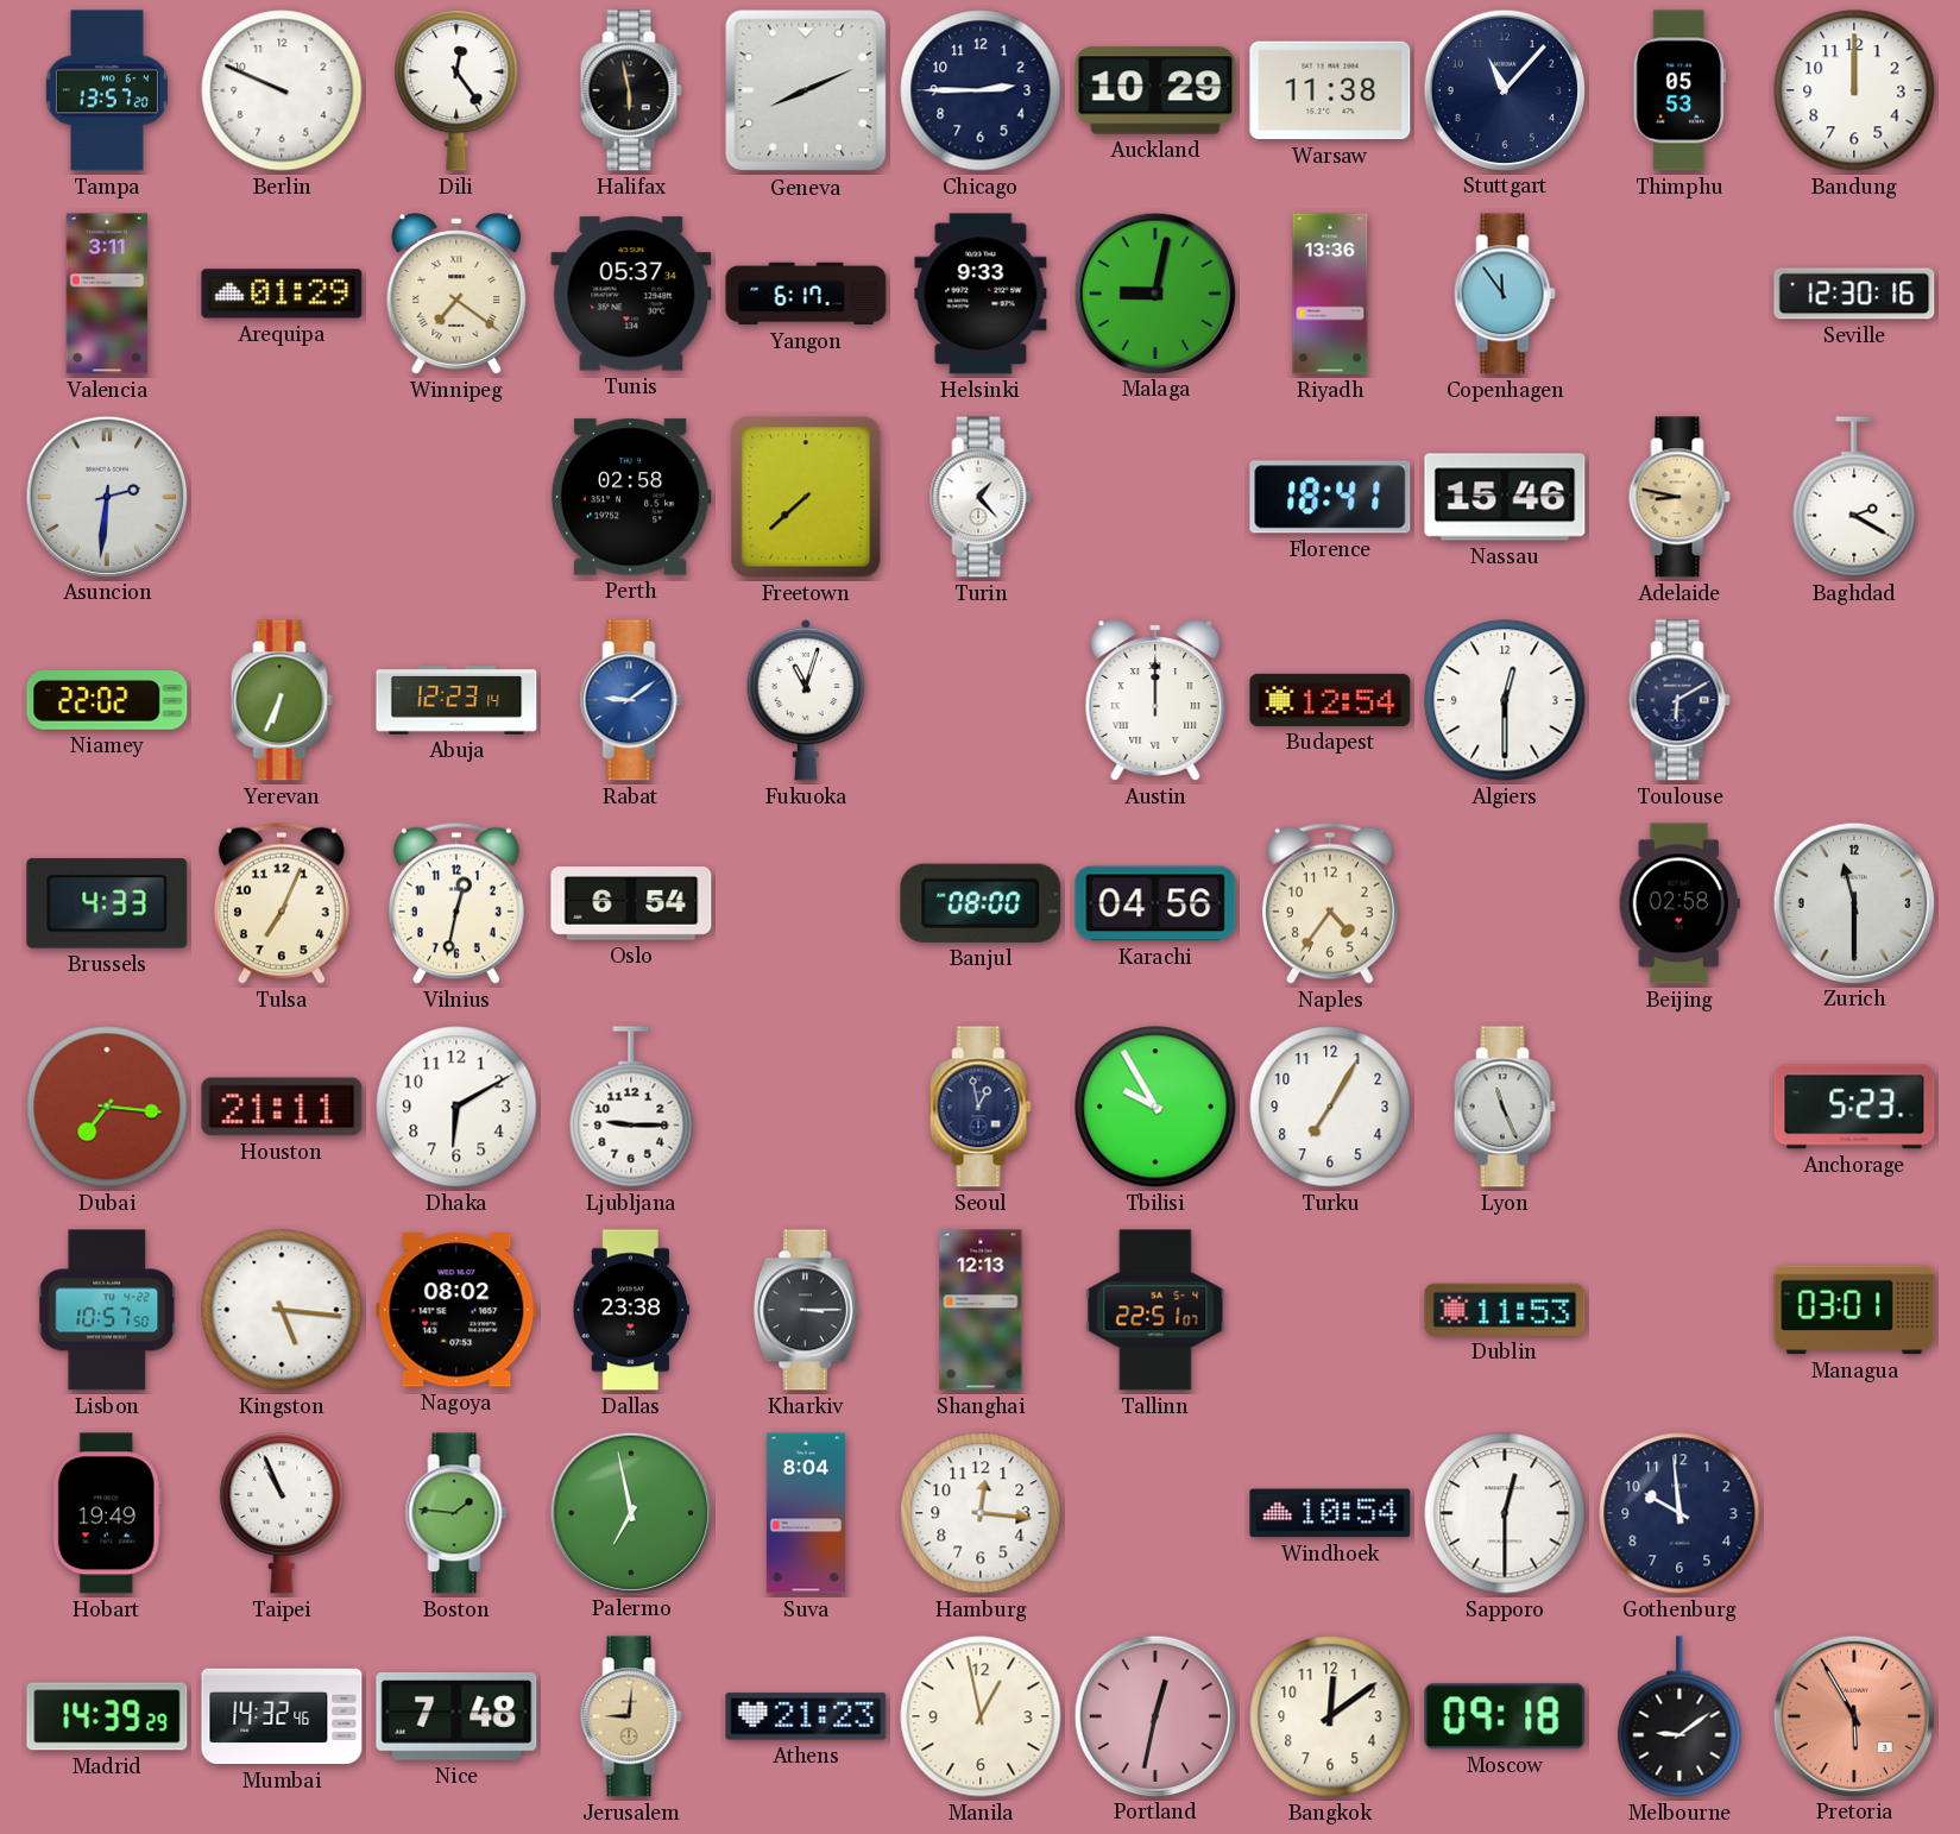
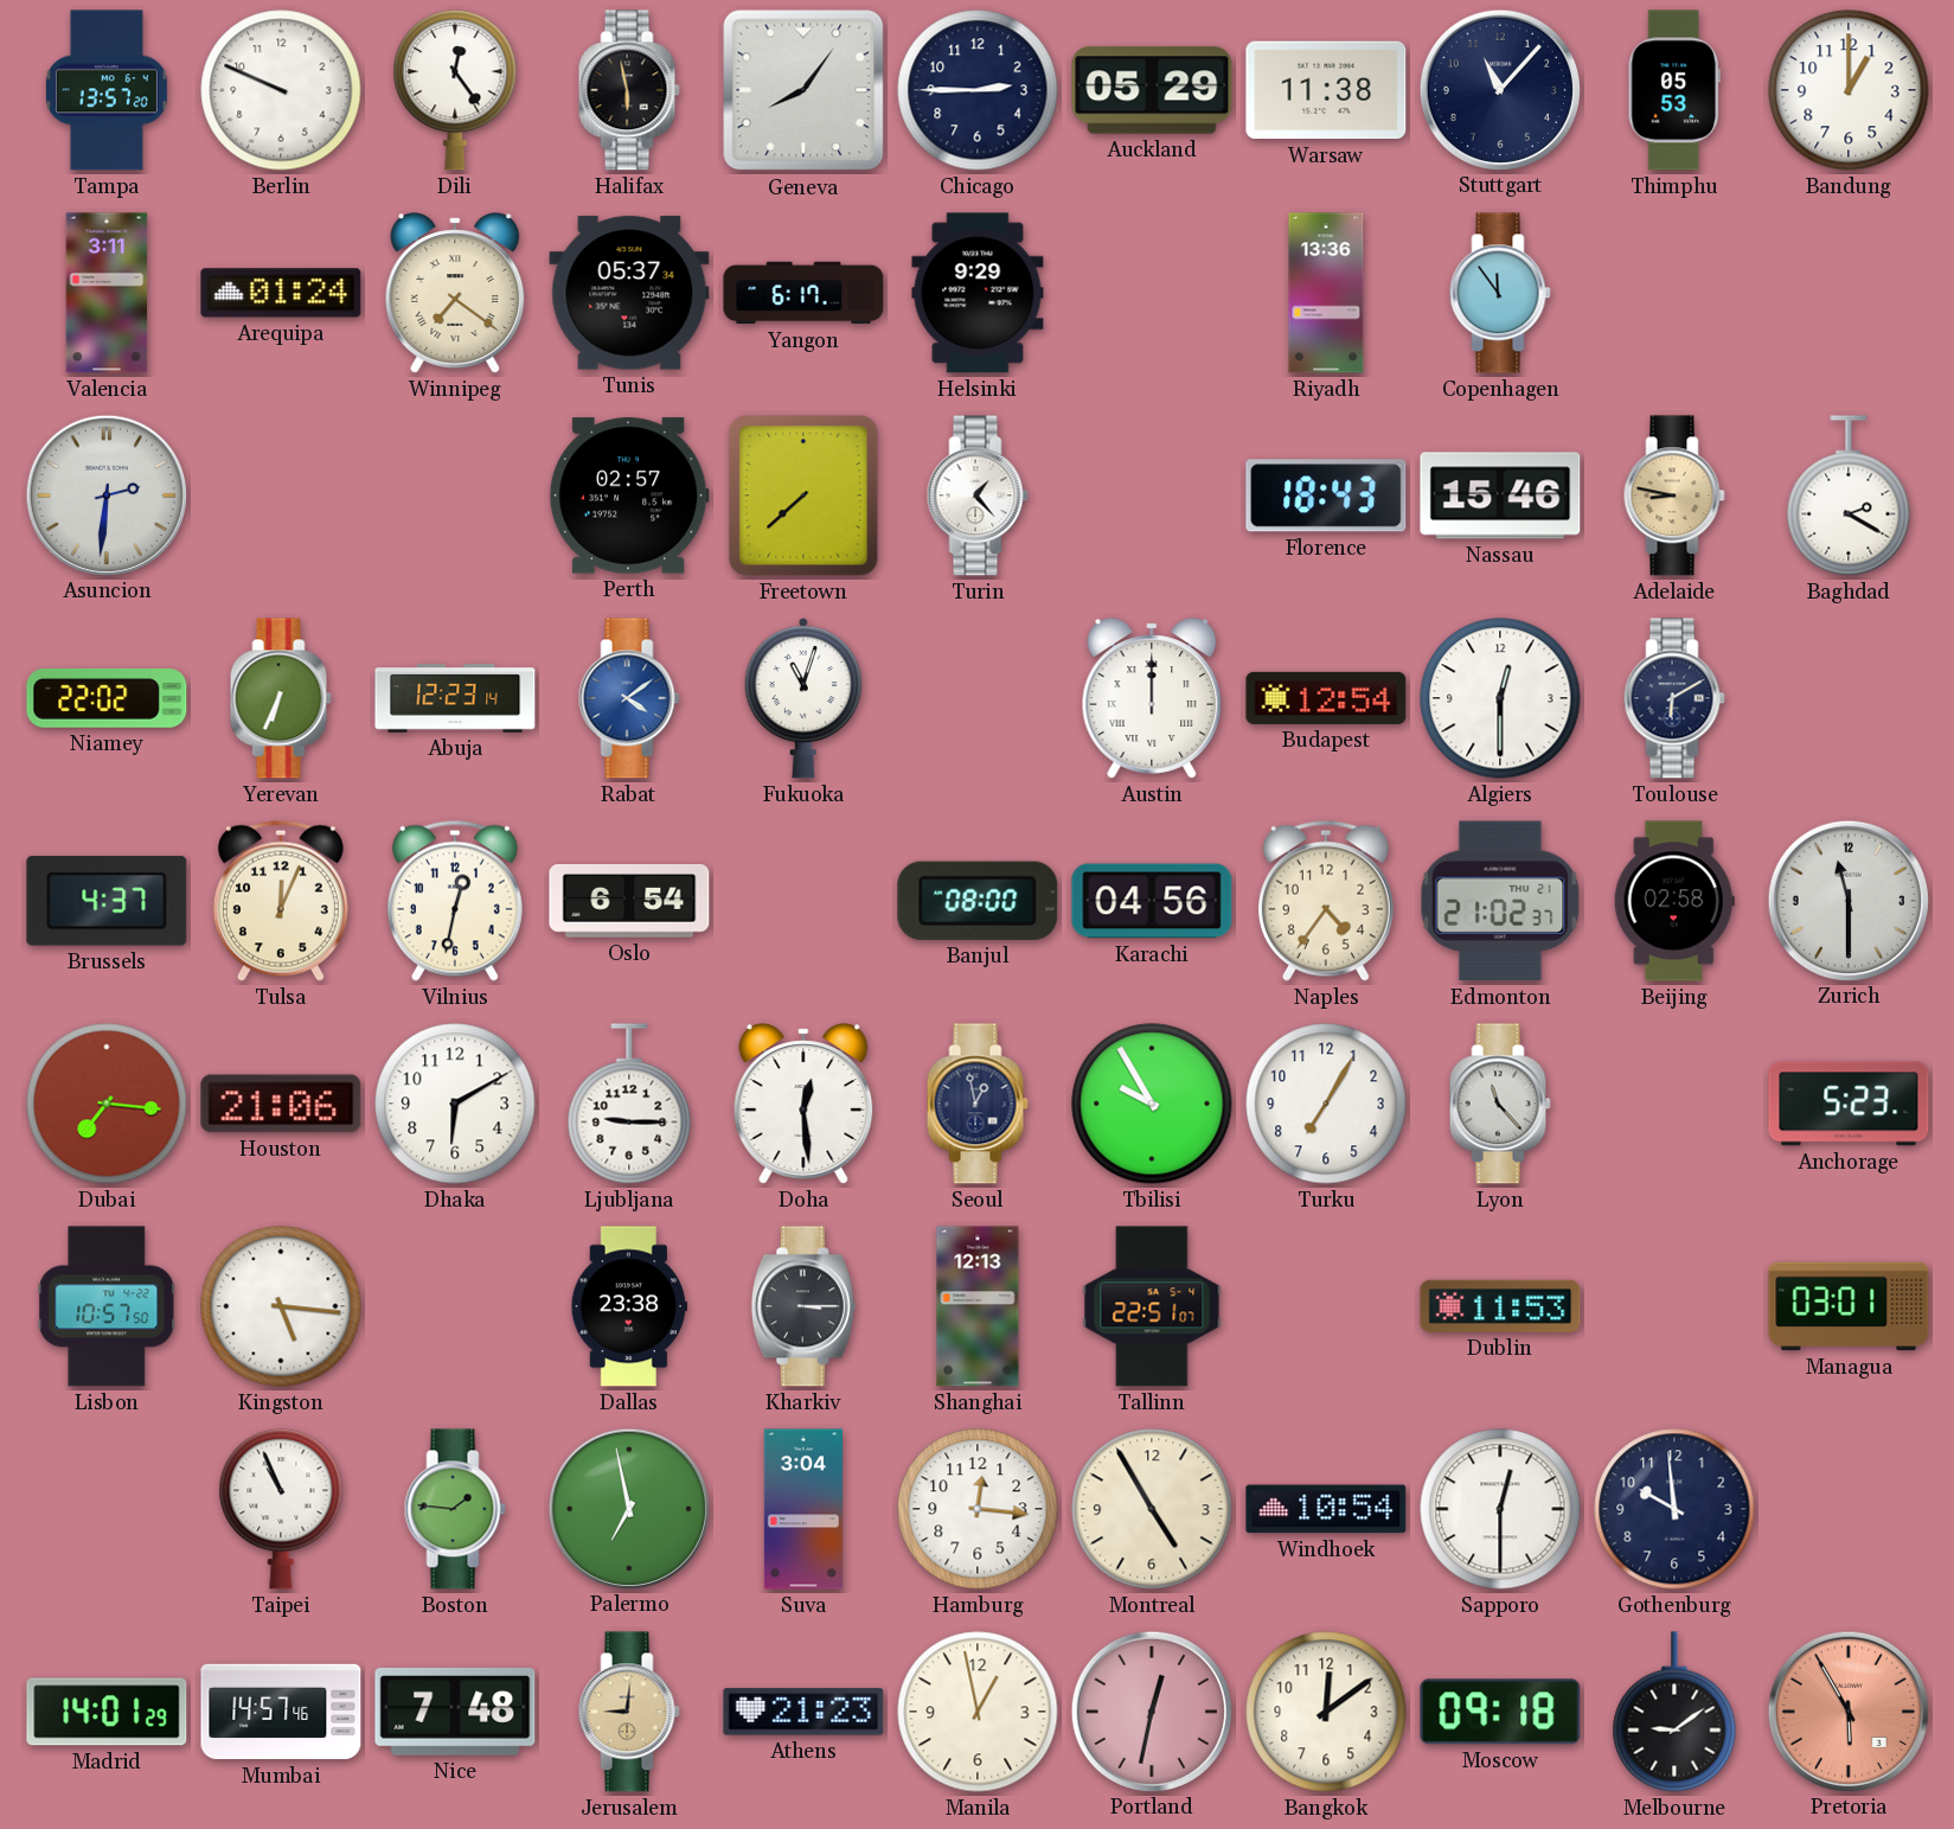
Geneva: 8:11 -> 8:06
Auckland: 10:29 -> 05:29
Bandung: 12:00 -> 1:00
Arequipa: 01:29 -> 01:24
Helsinki: 9:33 -> 9:29
Malaga: 9:02 -> none
Seville: 12:30 -> none
Perth: 02:58 -> 02:57
Florence: 18:41 -> 18:43
Rabat: 9:09 -> 4:09
Brussels: 4:33 -> 4:37
Tulsa: 7:04 -> 12:04
Edmonton: none -> 21:02
Houston: 21:11 -> 21:06
Doha: none -> 12:29
Lyon: 11:26 -> 11:23
Nagoya: 08:02 -> none
Hobart: 19:49 -> none
Suva: 8:04 -> 3:04
Montreal: none -> 4:55
Madrid: 14:39 -> 14:01
Mumbai: 14:32 -> 14:57
